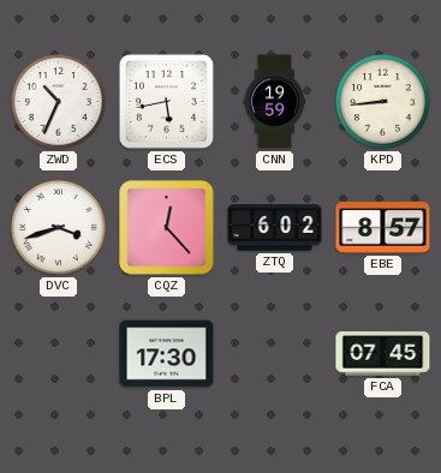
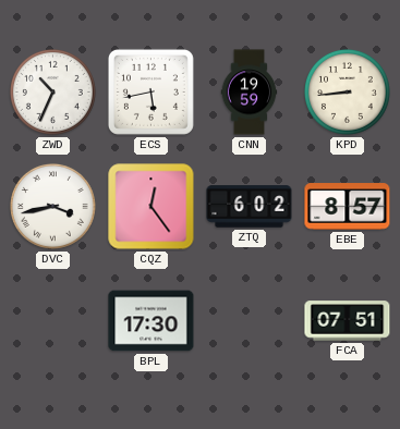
DVC: 3:42 -> 3:43
CQZ: 12:23 -> 12:24
FCA: 07:45 -> 07:51
